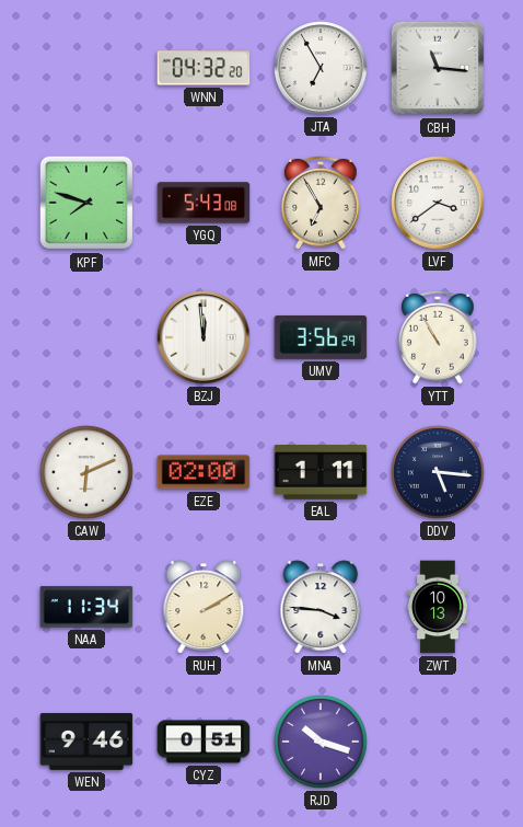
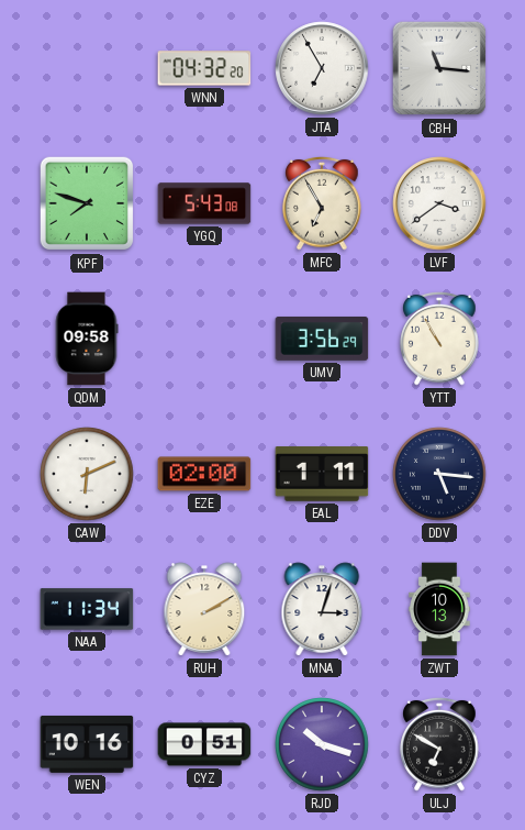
QDM: none -> 09:58
BZJ: 11:59 -> none
MNA: 3:46 -> 3:03
WEN: 9:46 -> 10:16
ULJ: none -> 6:50
